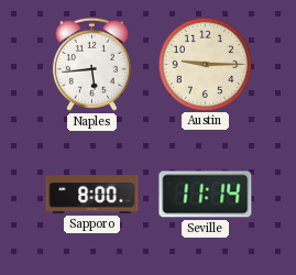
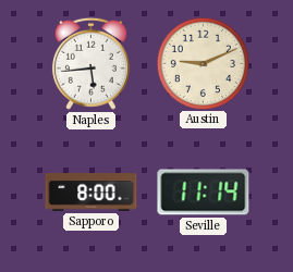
Austin: 9:15 -> 9:11
